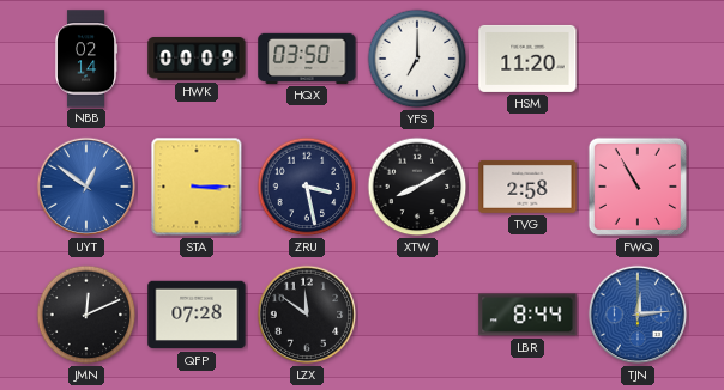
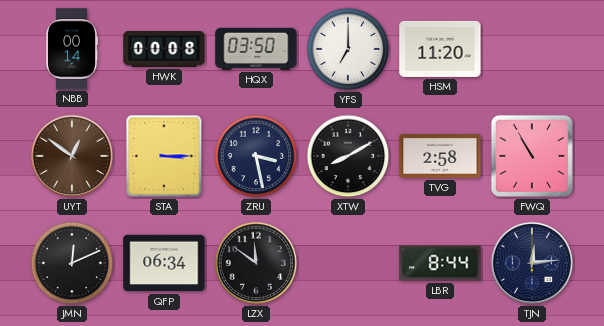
NBB: 02:14 -> 00:14
HWK: 00:09 -> 00:08
UYT dial: blue -> brown
QFP: 07:28 -> 06:34
TJN dial: blue -> navy
